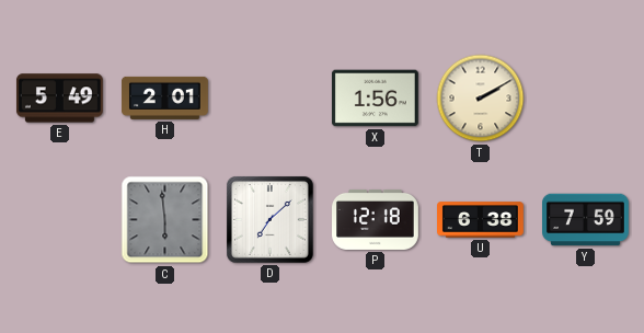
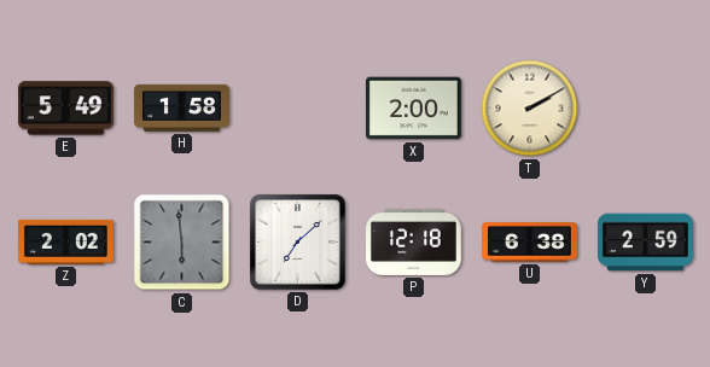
H: 2:01 -> 1:58
X: 1:56 -> 2:00
Z: none -> 2:02
Y: 7:59 -> 2:59
